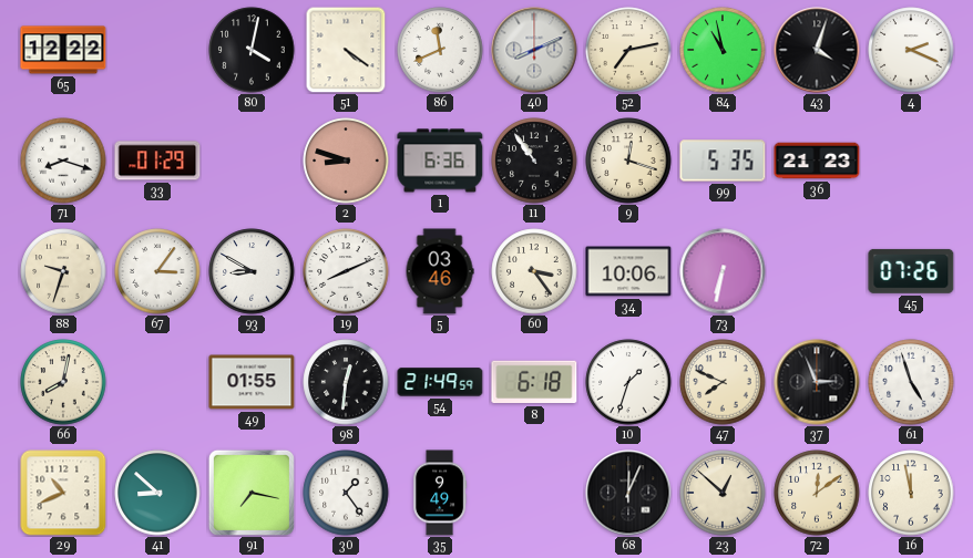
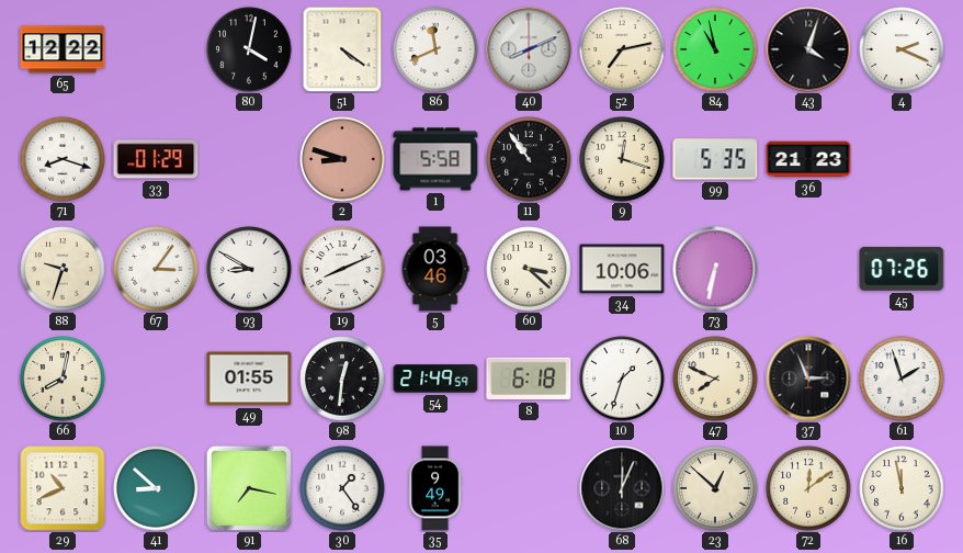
1: 6:36 -> 5:58
60: 3:24 -> 3:22
61: 4:57 -> 1:57
